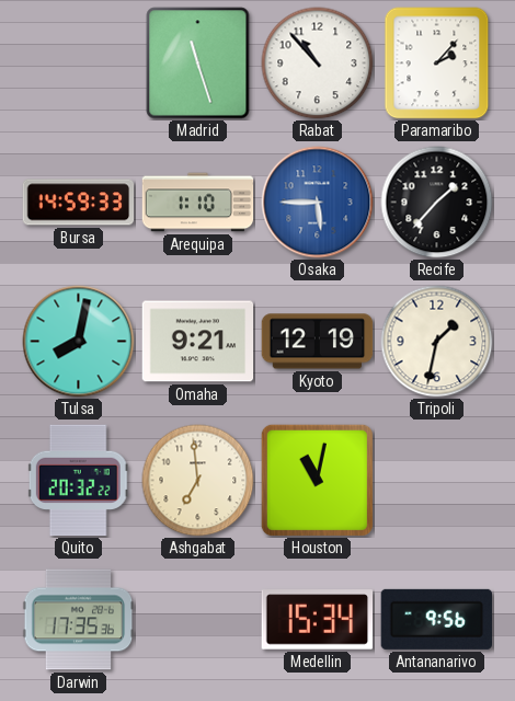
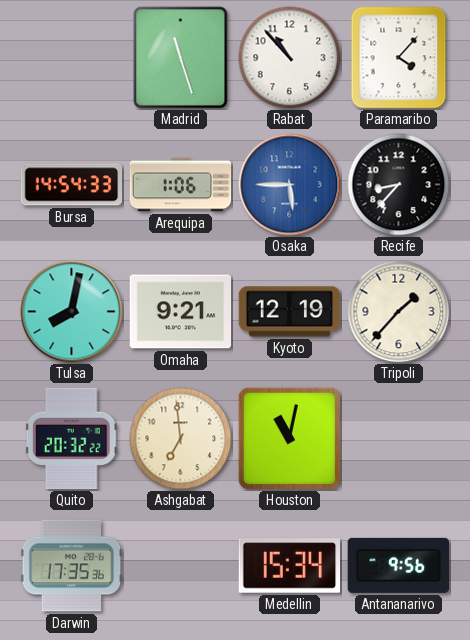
Paramaribo: 2:07 -> 4:07
Bursa: 14:59 -> 14:54
Arequipa: 1:10 -> 1:06
Recife: 1:37 -> 8:37
Tripoli: 1:32 -> 1:37
